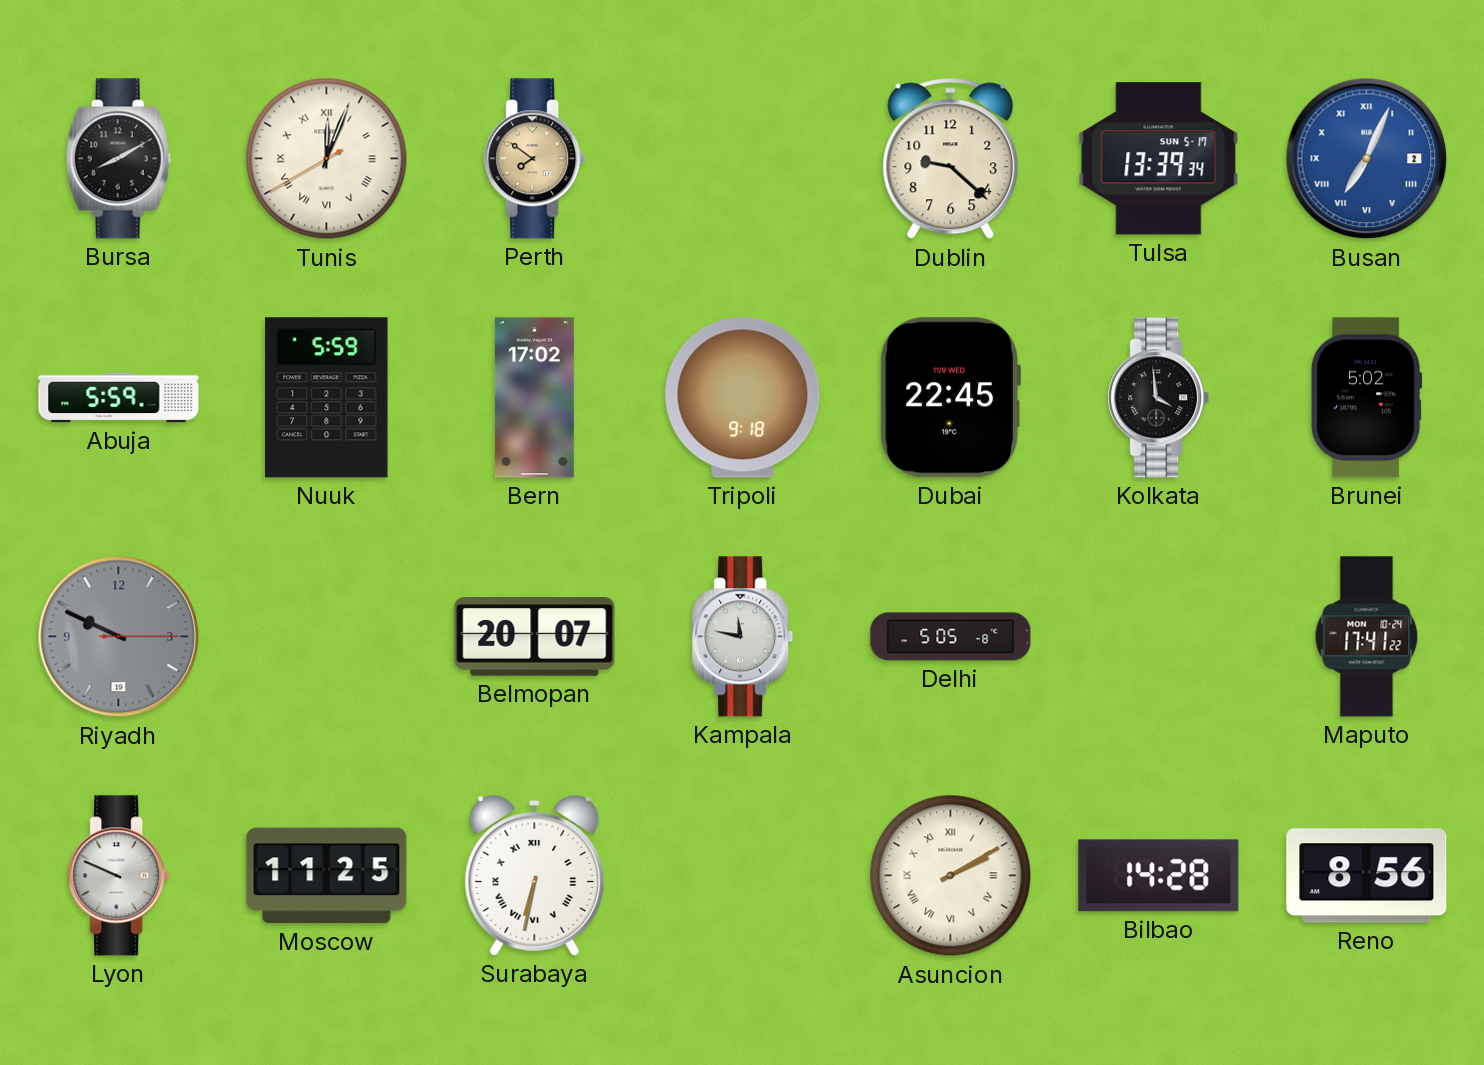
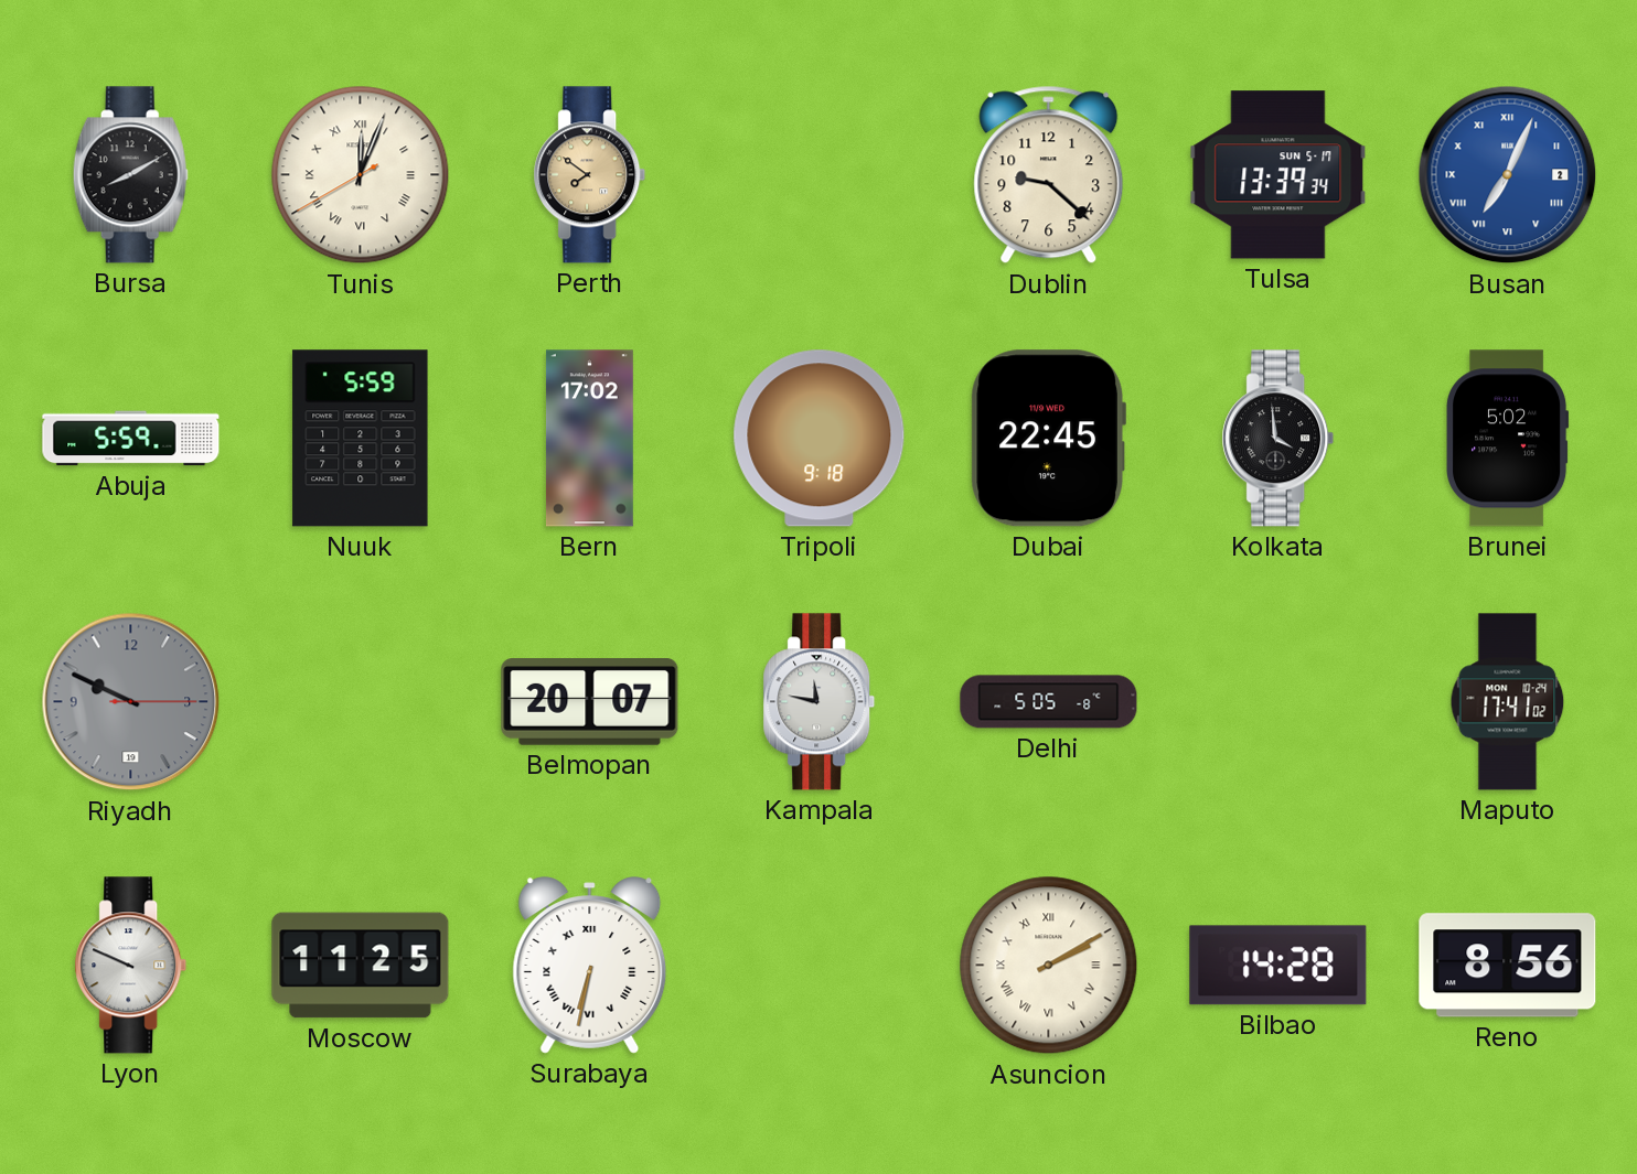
Maputo: 17:41:22 -> 17:41:02
